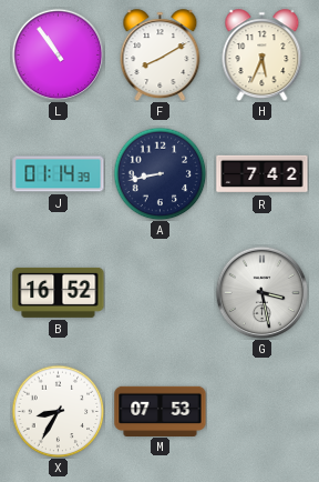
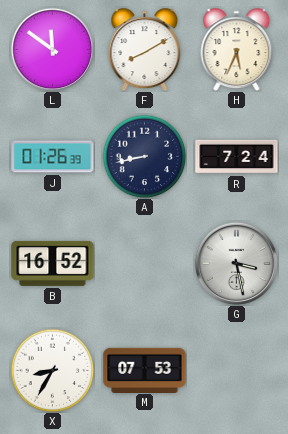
L: 10:54 -> 11:51
J: 01:14 -> 01:26
R: 7:42 -> 7:24
